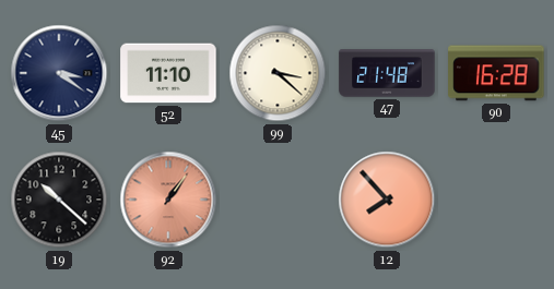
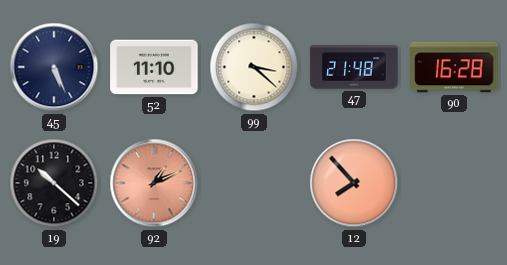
45: 3:21 -> 5:26
92: 1:06 -> 1:11
